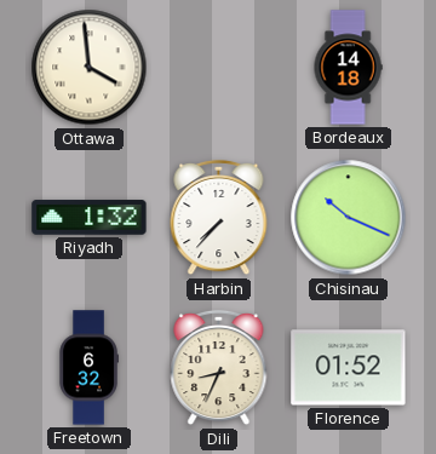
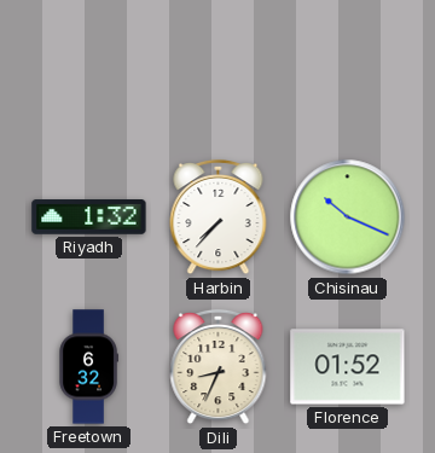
Ottawa: 3:59 -> none
Bordeaux: 14:18 -> none
